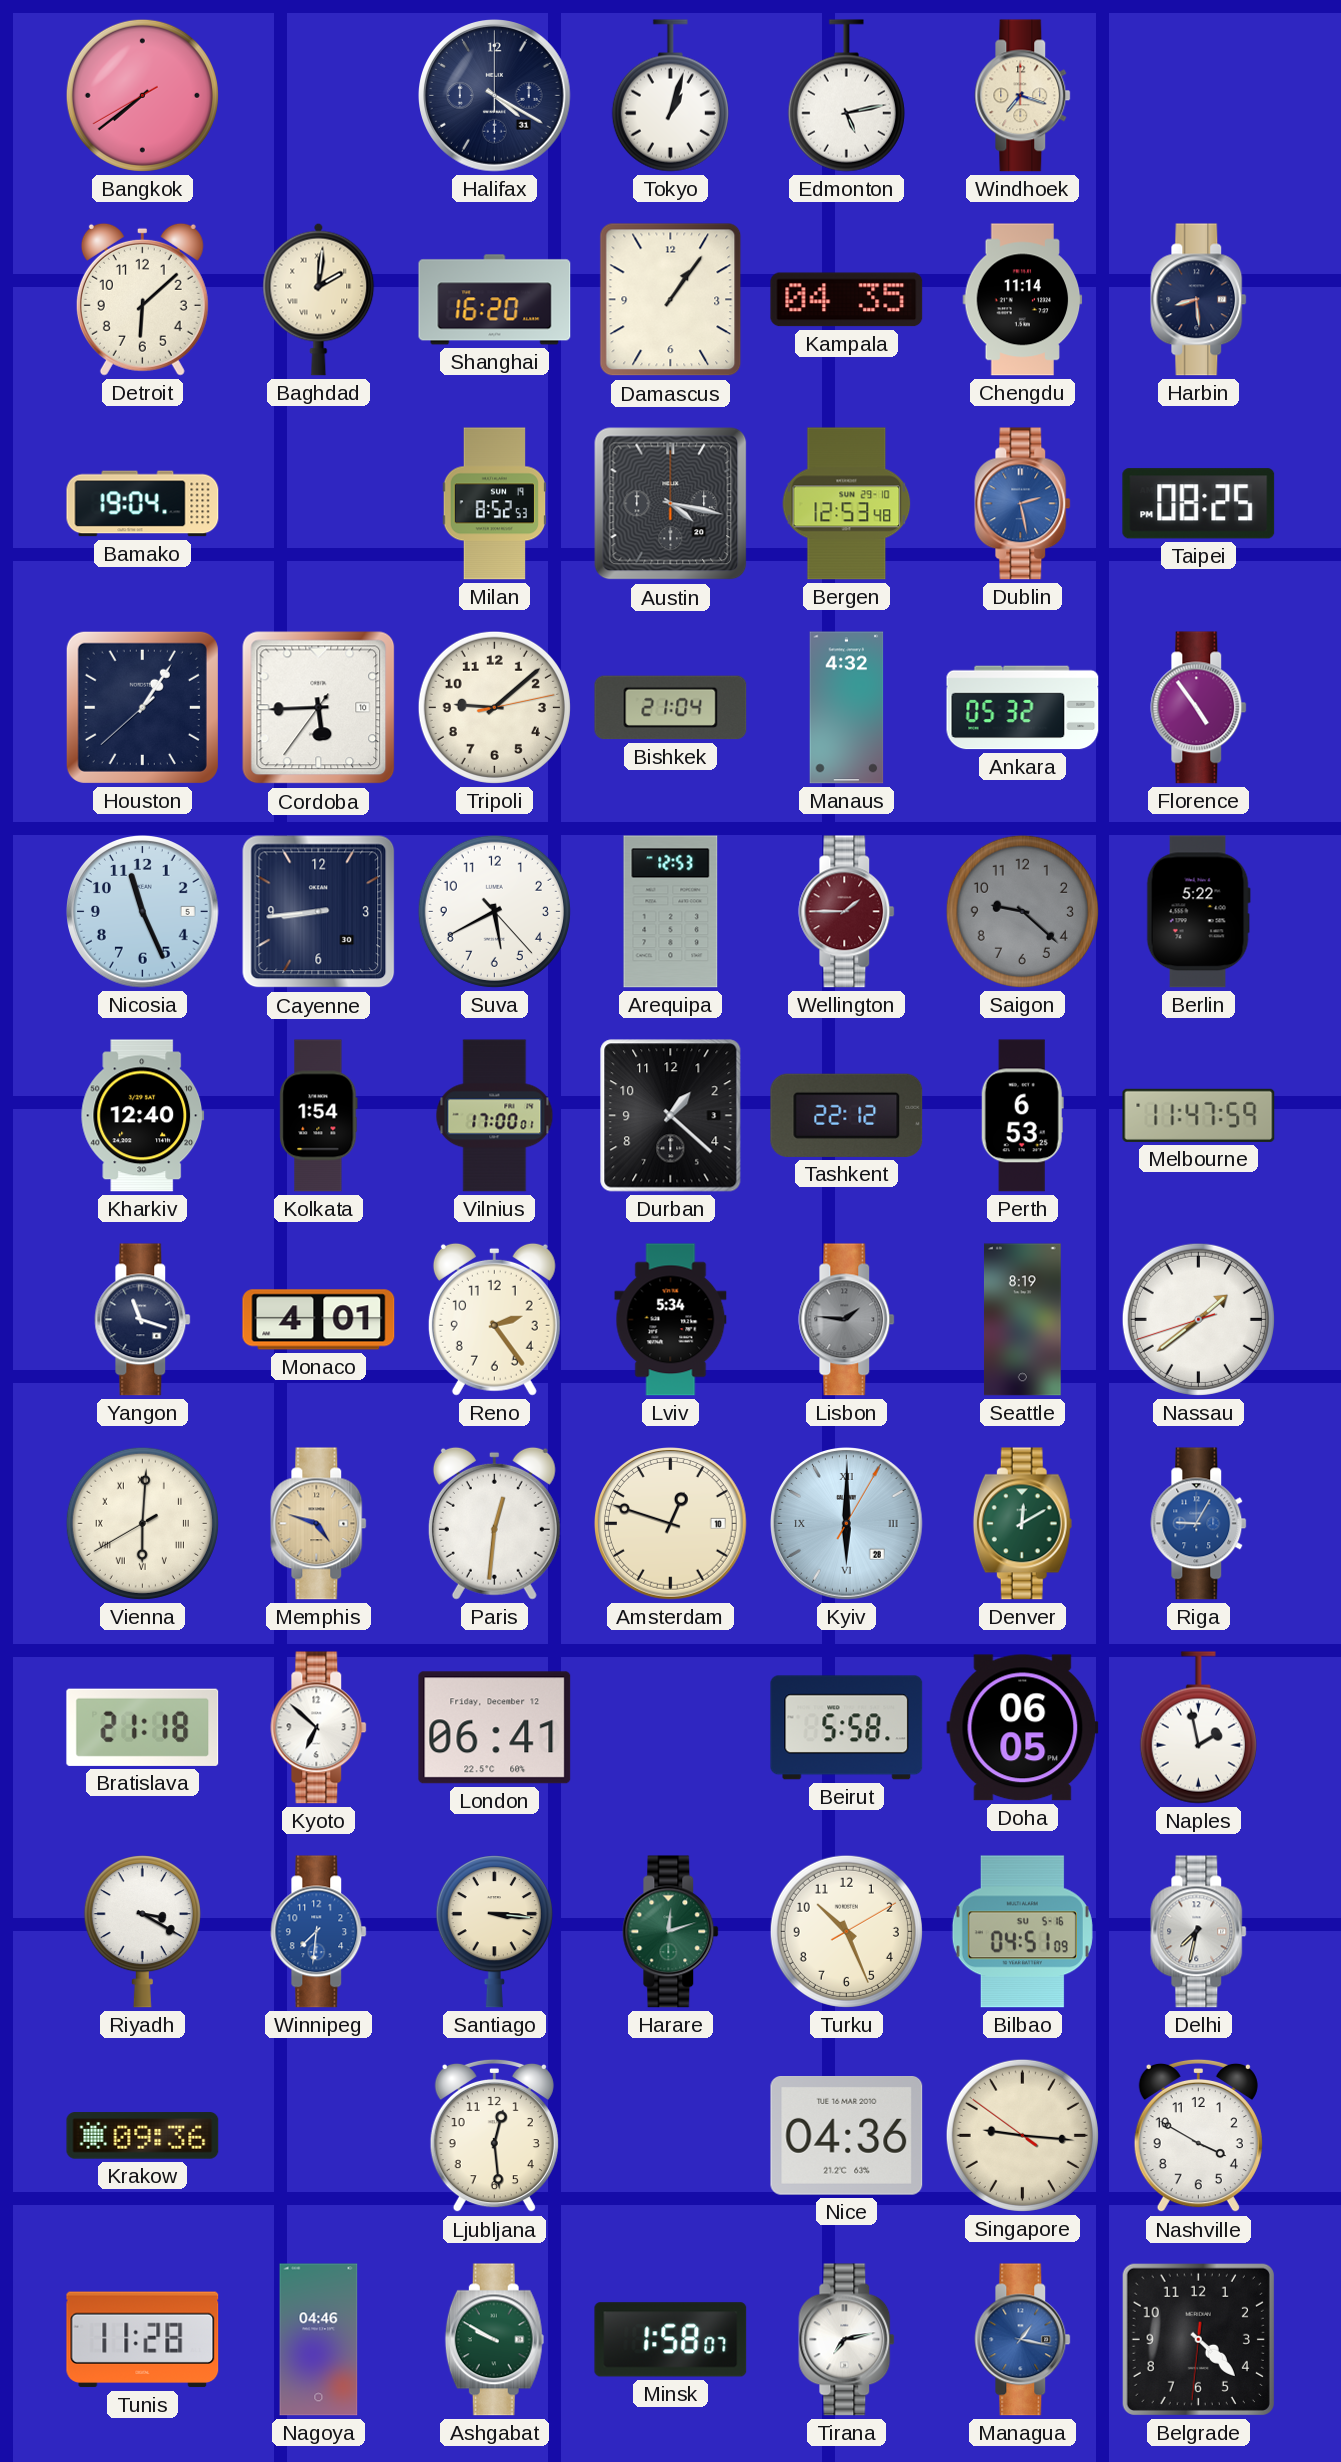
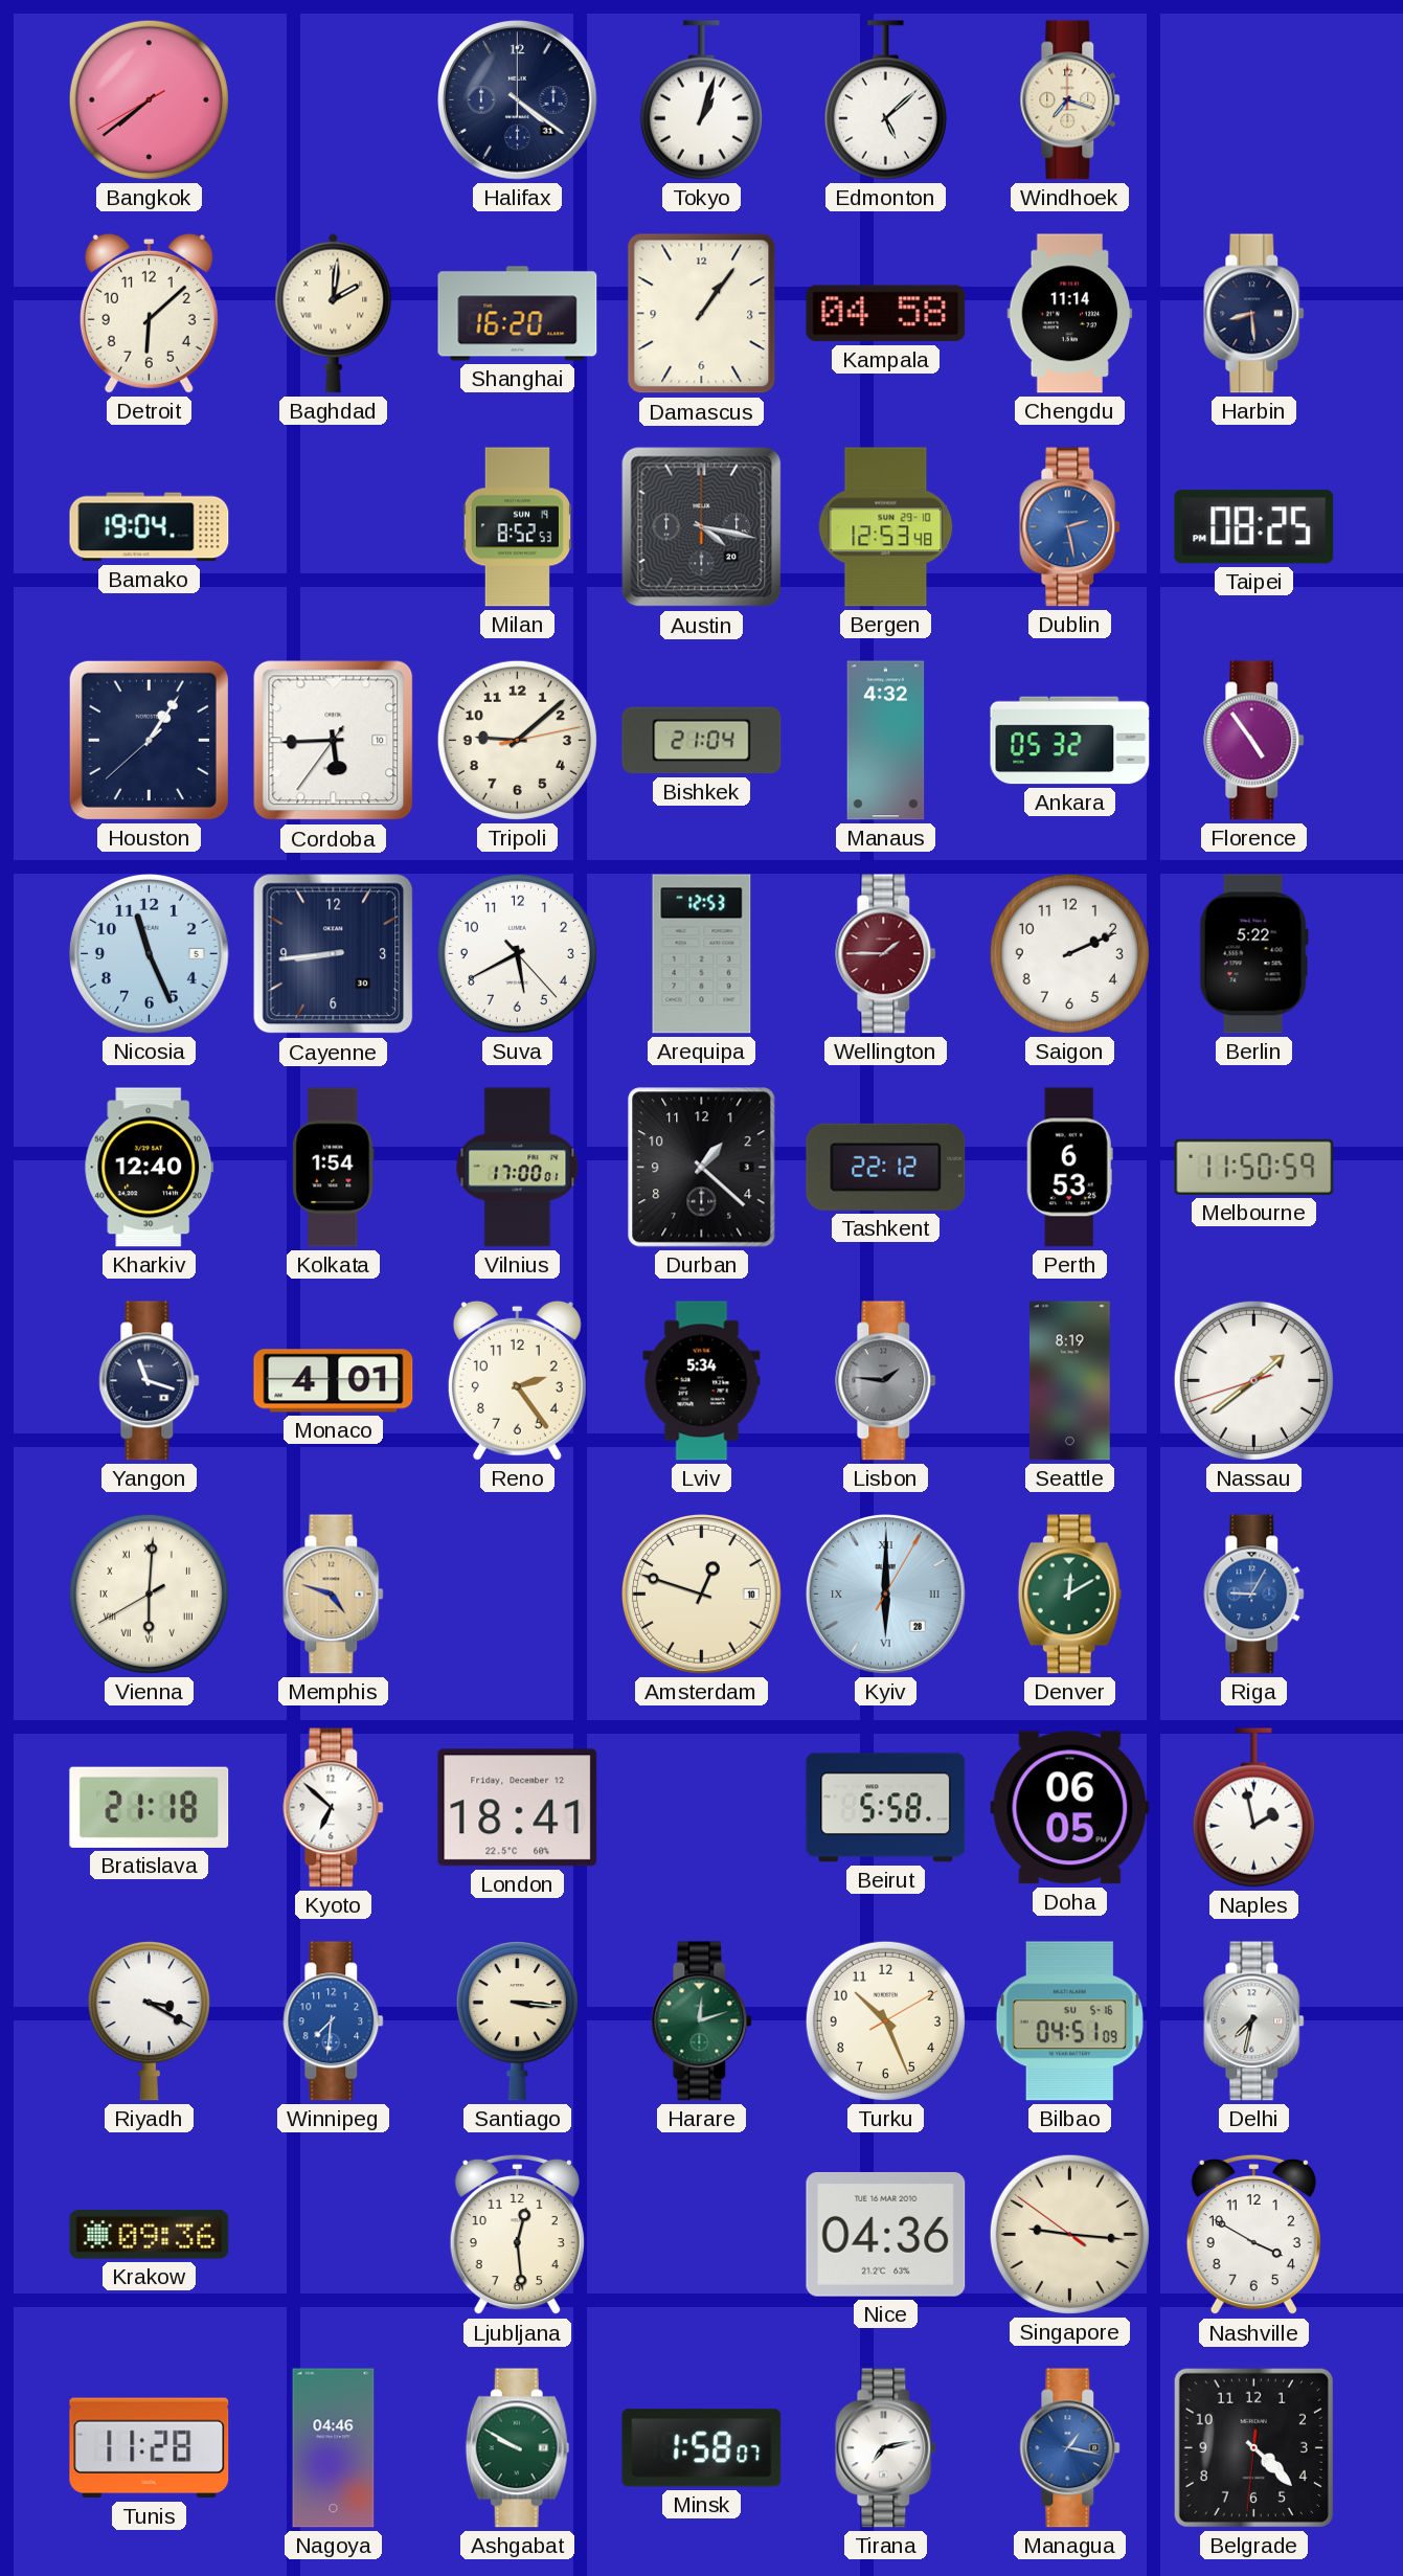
Halifax: 4:20 -> 4:21
Edmonton: 5:13 -> 5:08
Kampala: 04:35 -> 04:58
Saigon: 9:22 -> 2:11
Saigon dial: grey -> white
Melbourne: 11:47 -> 11:50
Paris: 12:31 -> none
London: 06:41 -> 18:41
